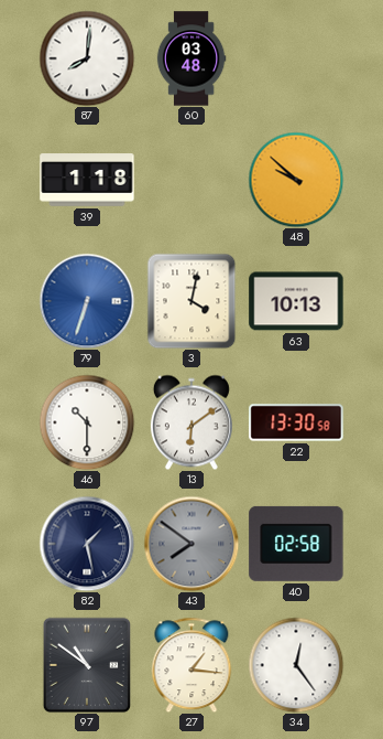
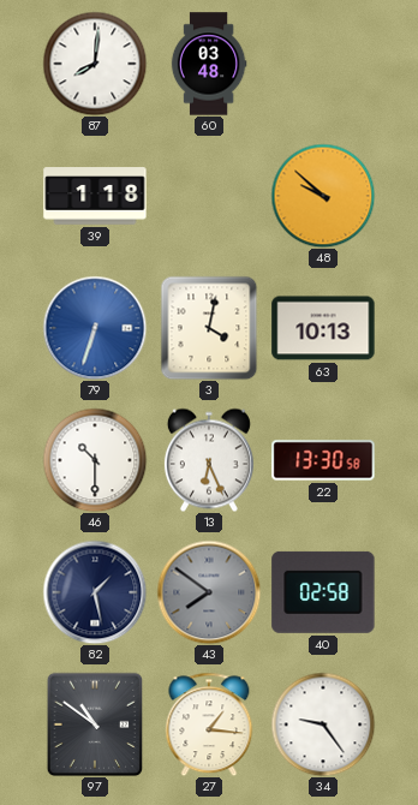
13: 6:09 -> 6:26
34: 12:24 -> 9:24
